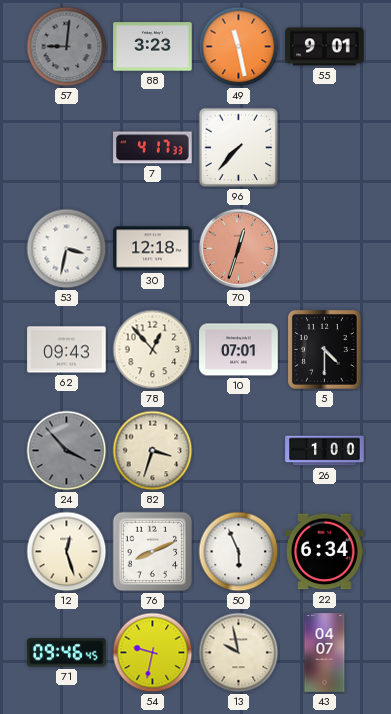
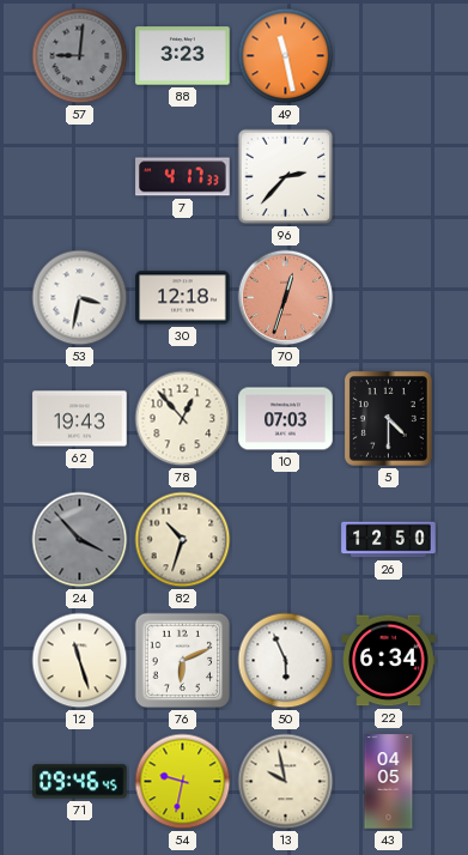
55: 9:01 -> none
96: 7:37 -> 2:37
62: 09:43 -> 19:43
10: 07:01 -> 07:03
82: 3:33 -> 10:33
26: 1:00 -> 12:50
12: 12:27 -> 11:27
76: 8:11 -> 6:11
43: 04:07 -> 04:05
